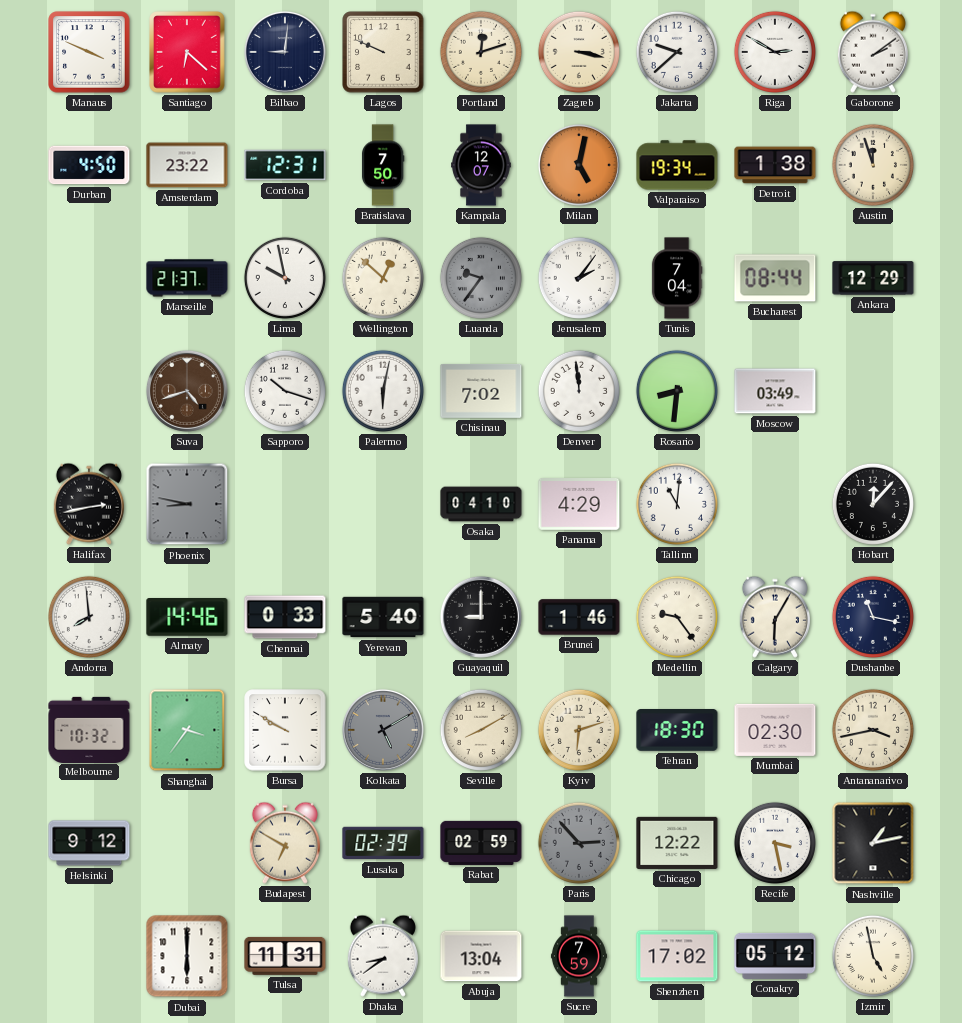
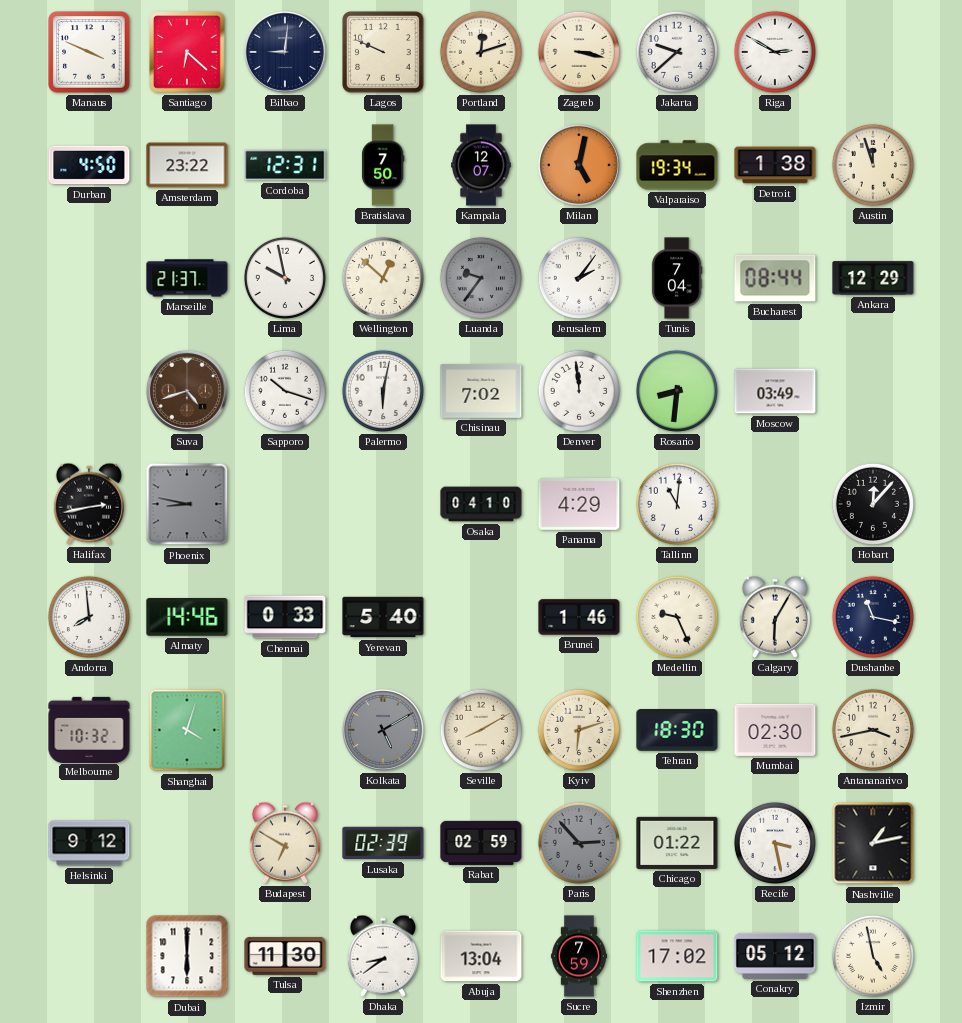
Gaborone: 2:09 -> none
Guayaquil: 9:00 -> none
Medellin: 9:24 -> 9:26
Shanghai: 3:36 -> 4:03
Bursa: 9:50 -> none
Chicago: 12:22 -> 01:22
Tulsa: 11:31 -> 11:30
